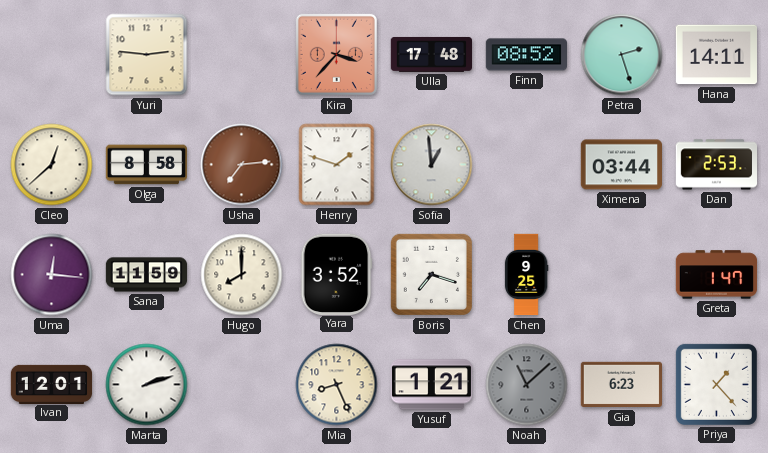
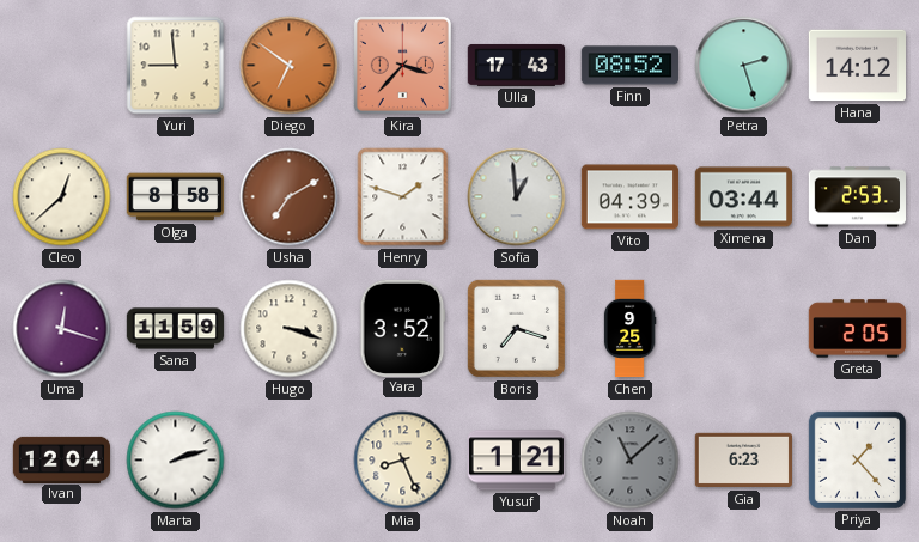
Yuri: 2:46 -> 8:59
Diego: none -> 6:51
Ulla: 17:48 -> 17:43
Hana: 14:11 -> 14:12
Usha: 7:14 -> 7:10
Vito: none -> 04:39
Uma: 12:16 -> 12:18
Hugo: 8:00 -> 3:18
Greta: 1:47 -> 2:05
Ivan: 12:01 -> 12:04
